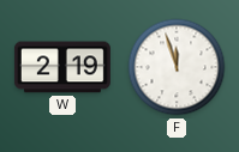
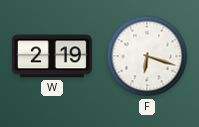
F: 11:57 -> 6:18
